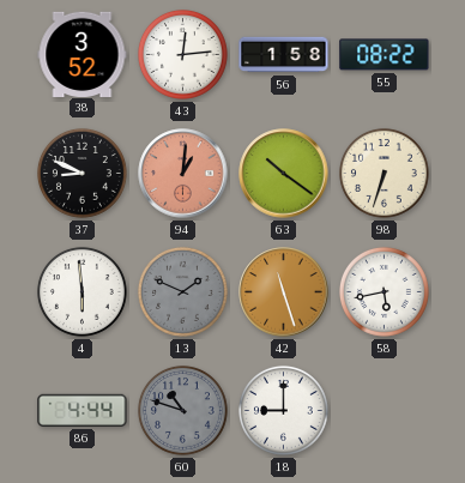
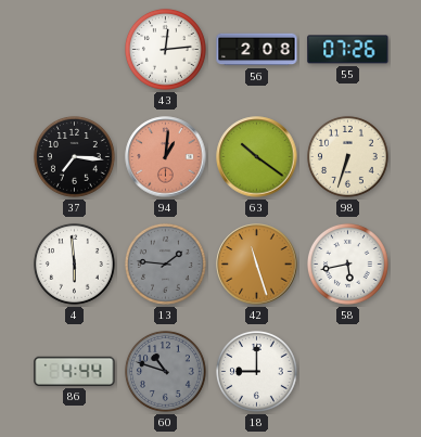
38: 3:52 -> none
56: 1:58 -> 2:08
55: 08:22 -> 07:26
37: 8:49 -> 7:16
13: 1:49 -> 1:46
